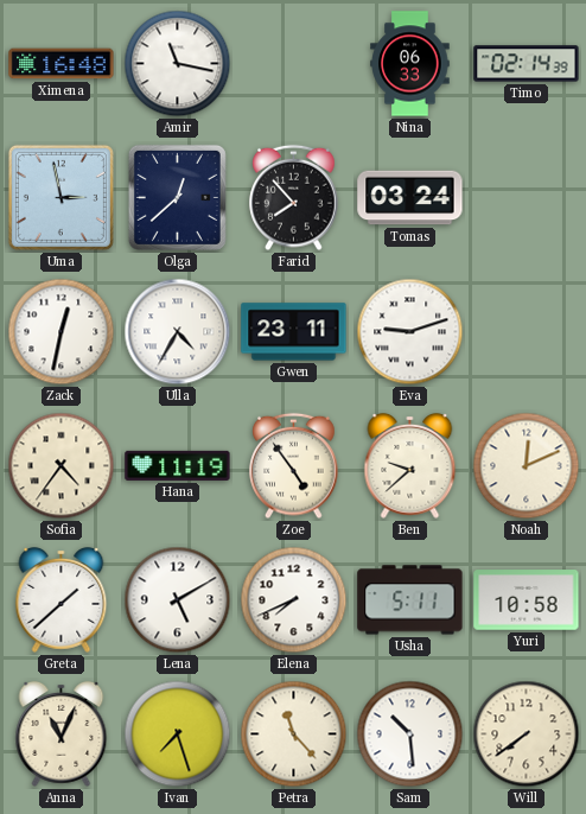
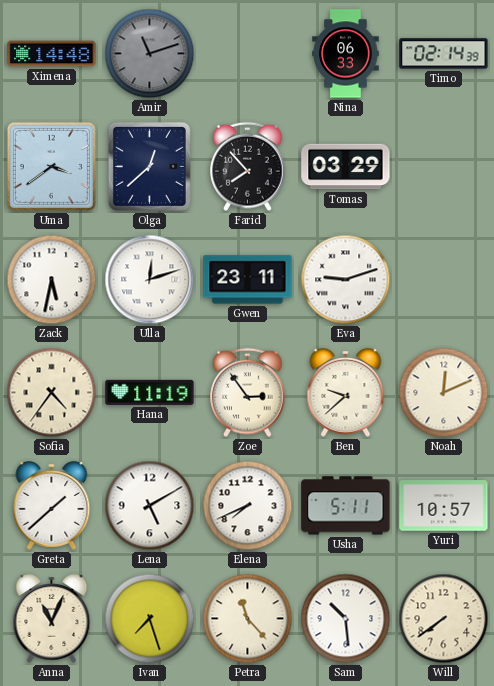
Ximena: 16:48 -> 14:48
Amir: 11:17 -> 11:12
Amir dial: white -> grey
Uma: 2:58 -> 3:39
Tomas: 03:24 -> 03:29
Zack: 12:32 -> 5:32
Ulla: 4:35 -> 12:12
Zoe: 4:54 -> 2:54
Yuri: 10:58 -> 10:57
